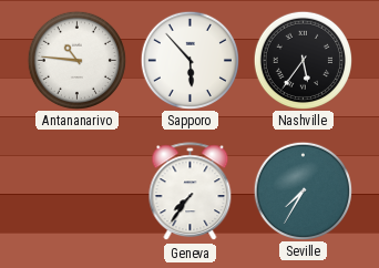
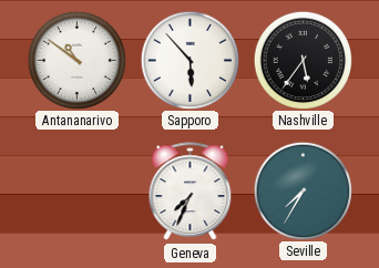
Antananarivo: 10:46 -> 10:51
Geneva: 7:36 -> 7:34
